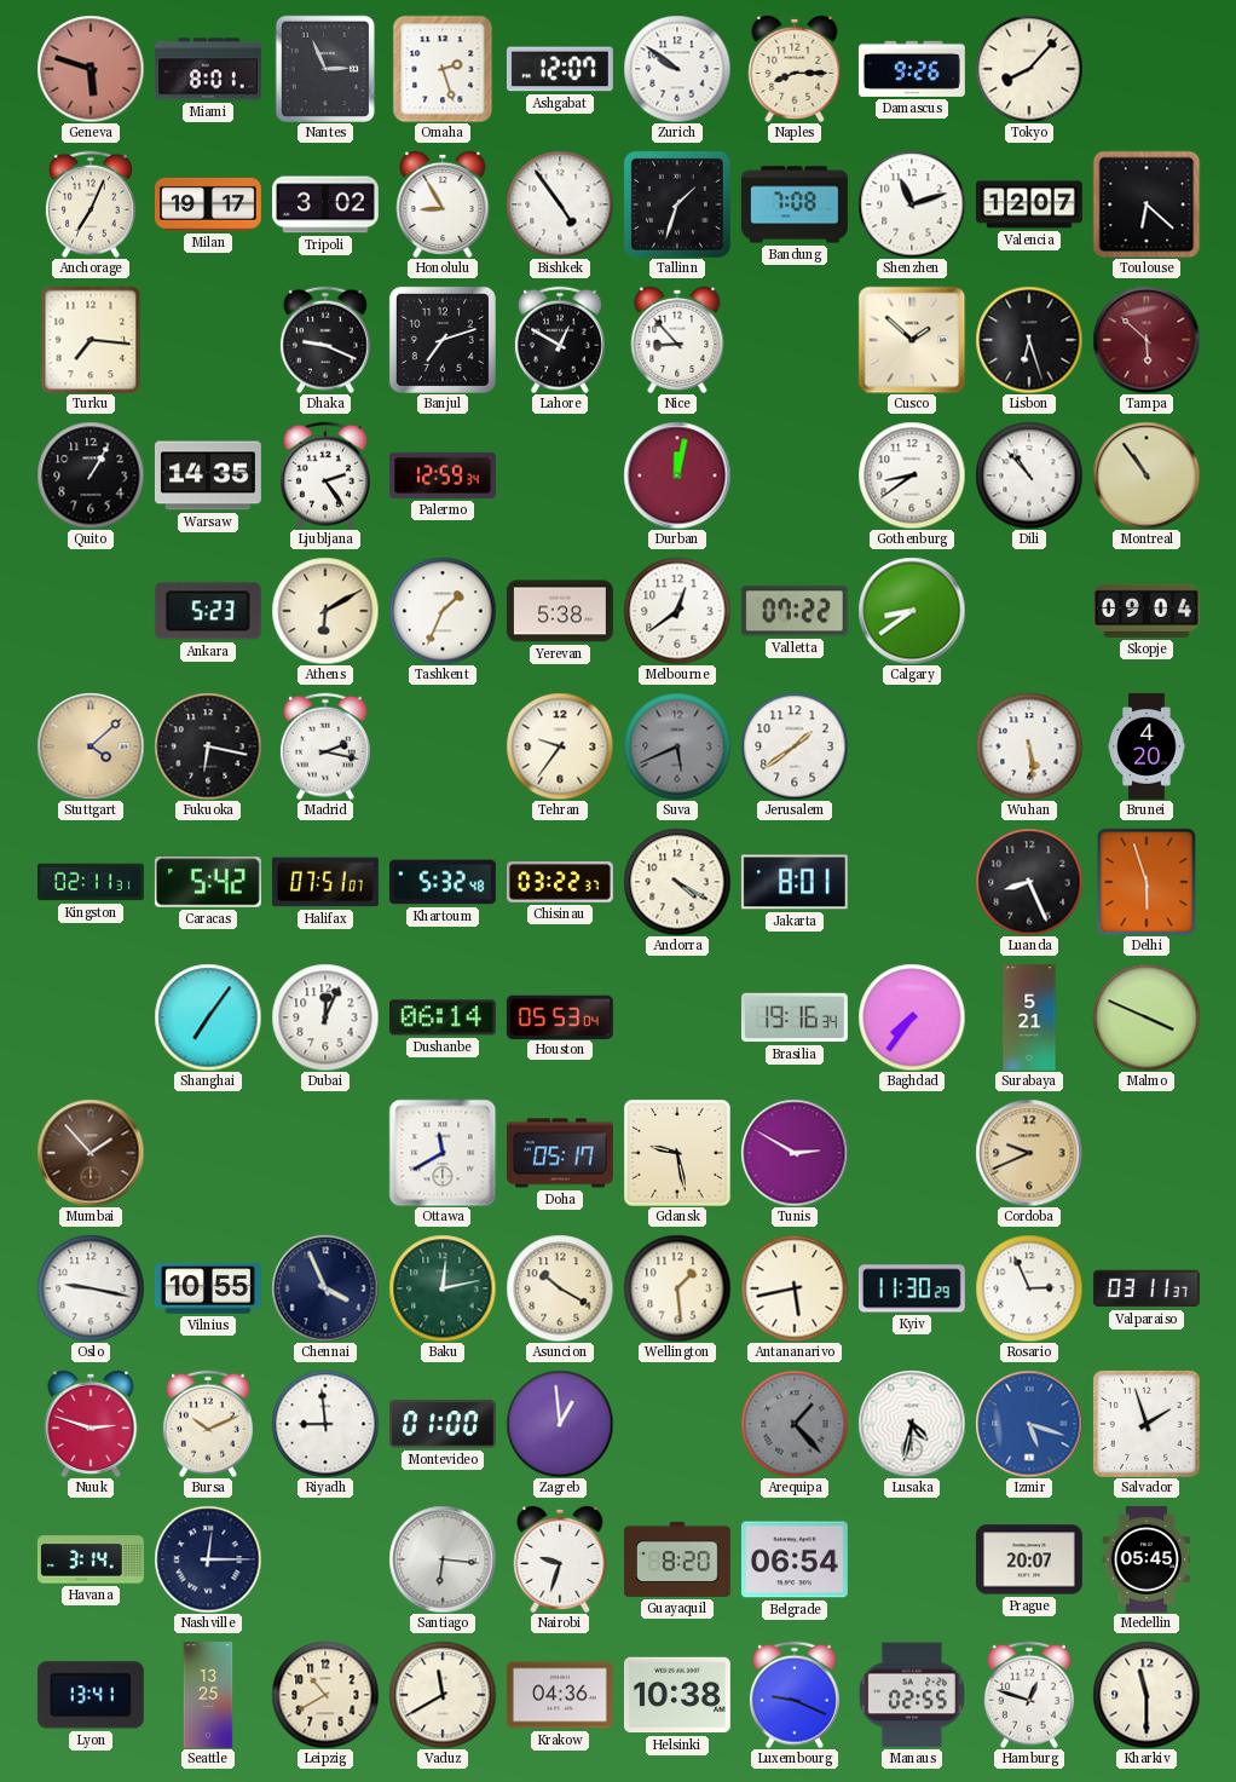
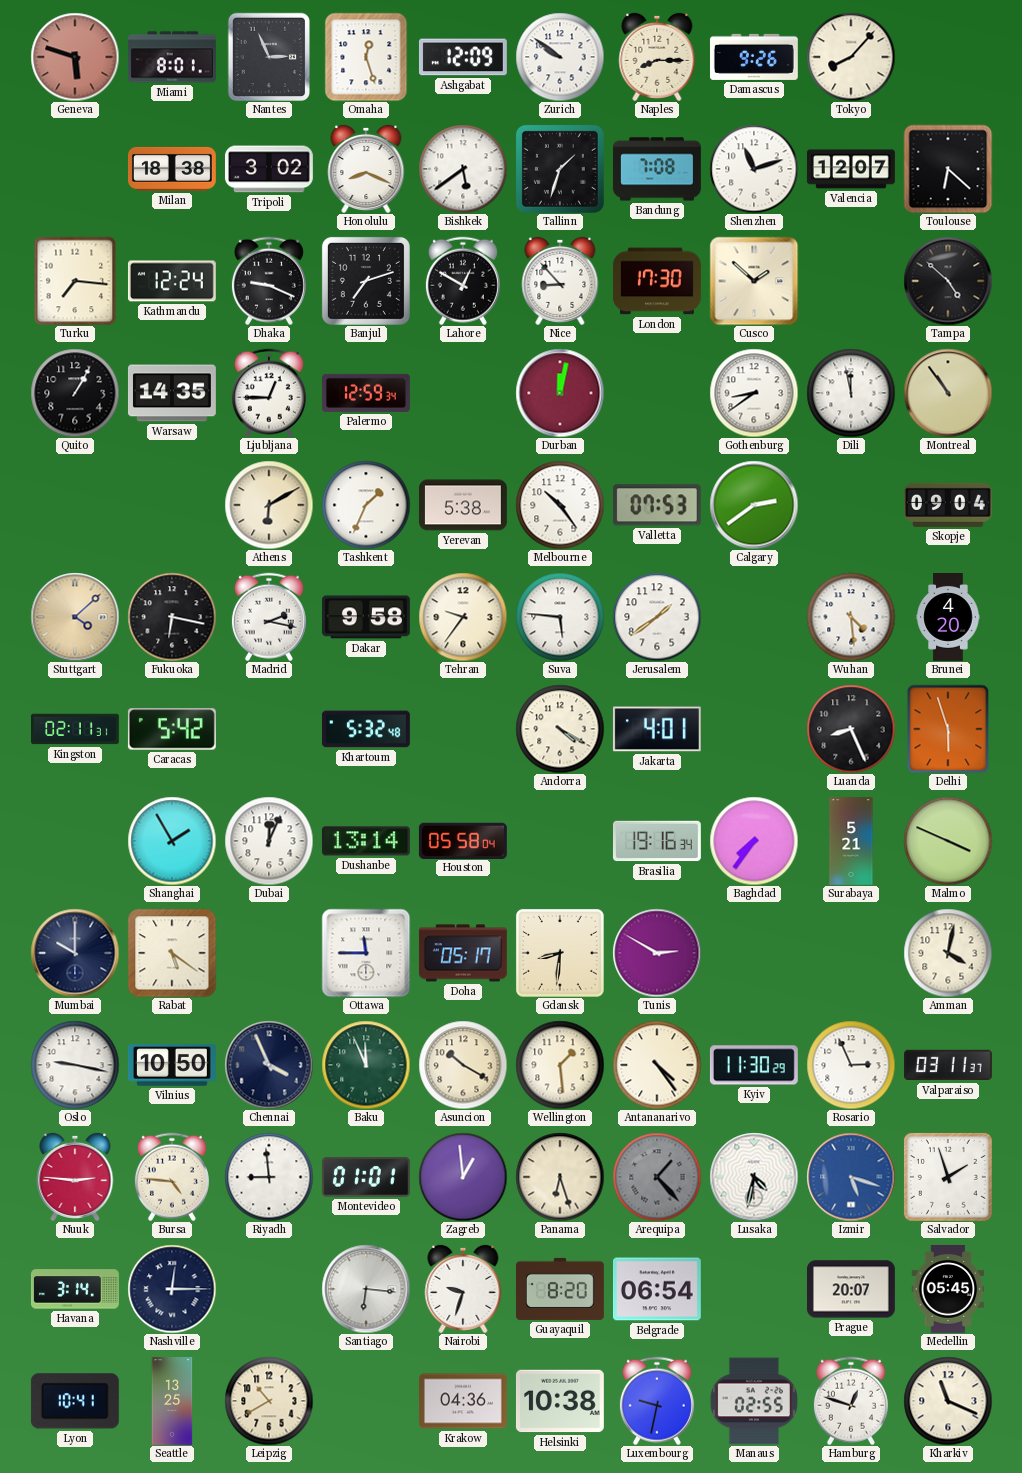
Omaha: 2:27 -> 12:27
Ashgabat: 12:07 -> 12:09
Anchorage: 7:04 -> none
Milan: 19:17 -> 18:38
Honolulu: 8:55 -> 8:19
Bishkek: 4:54 -> 5:39
Kathmandu: none -> 12:24
London: none -> 17:30
Lisbon: 6:27 -> none
Tampa: 5:52 -> 4:52
Tampa dial: burgundy -> black
Ljubljana: 2:24 -> 12:45
Dili: 10:53 -> 11:58
Ankara: 5:23 -> none
Melbourne: 12:39 -> 10:24
Valletta: 07:22 -> 07:53
Calgary: 8:39 -> 2:39
Dakar: none -> 9:58
Suva: 5:41 -> 5:46
Suva dial: grey -> white
Wuhan: 5:29 -> 4:29
Halifax: 07:51 -> none
Chisinau: 03:22 -> none
Jakarta: 8:01 -> 4:01
Shanghai: 7:06 -> 1:55
Dushanbe: 06:14 -> 13:14
Houston: 05:53 -> 05:58
Mumbai: 1:53 -> 10:00
Mumbai dial: brown -> navy
Rabat: none -> 5:21
Ottawa: 11:40 -> 11:45
Gdansk: 9:28 -> 8:31
Cordoba: 9:41 -> none
Amman: none -> 4:02
Vilnius: 10:55 -> 10:50
Baku: 12:13 -> 11:56
Antananarivo: 5:43 -> 4:24
Nuuk: 2:48 -> 2:46
Bursa: 10:11 -> 4:46
Montevideo: 01:00 -> 01:01
Panama: none -> 6:27
Lyon: 13:41 -> 10:41
Vaduz: 11:40 -> none
Luxembourg: 9:19 -> 9:32
Kharkiv: 11:30 -> 11:19
